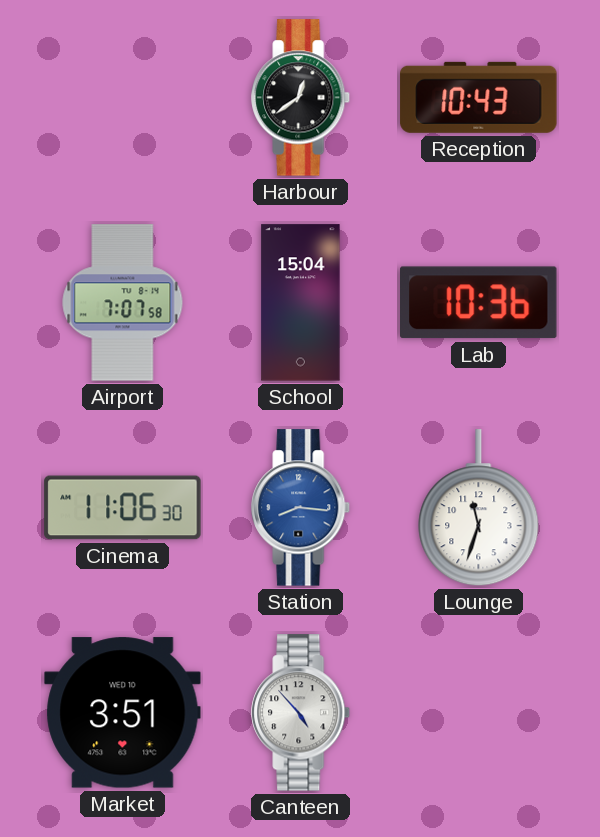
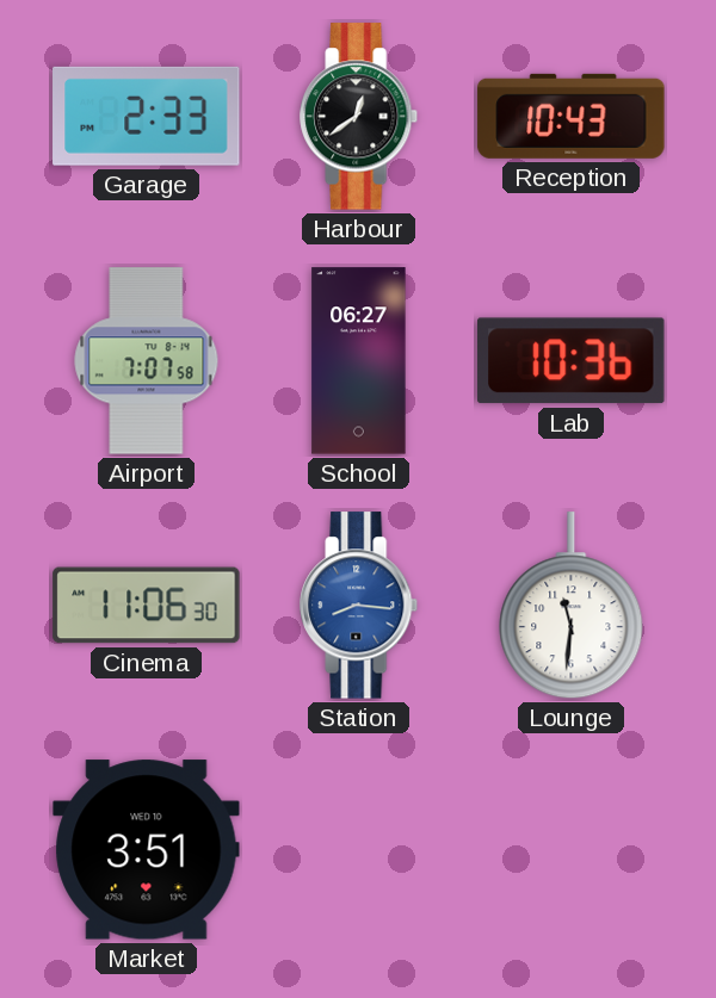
Garage: none -> 2:33
School: 15:04 -> 06:27
Lounge: 11:33 -> 11:31
Canteen: 4:53 -> none
